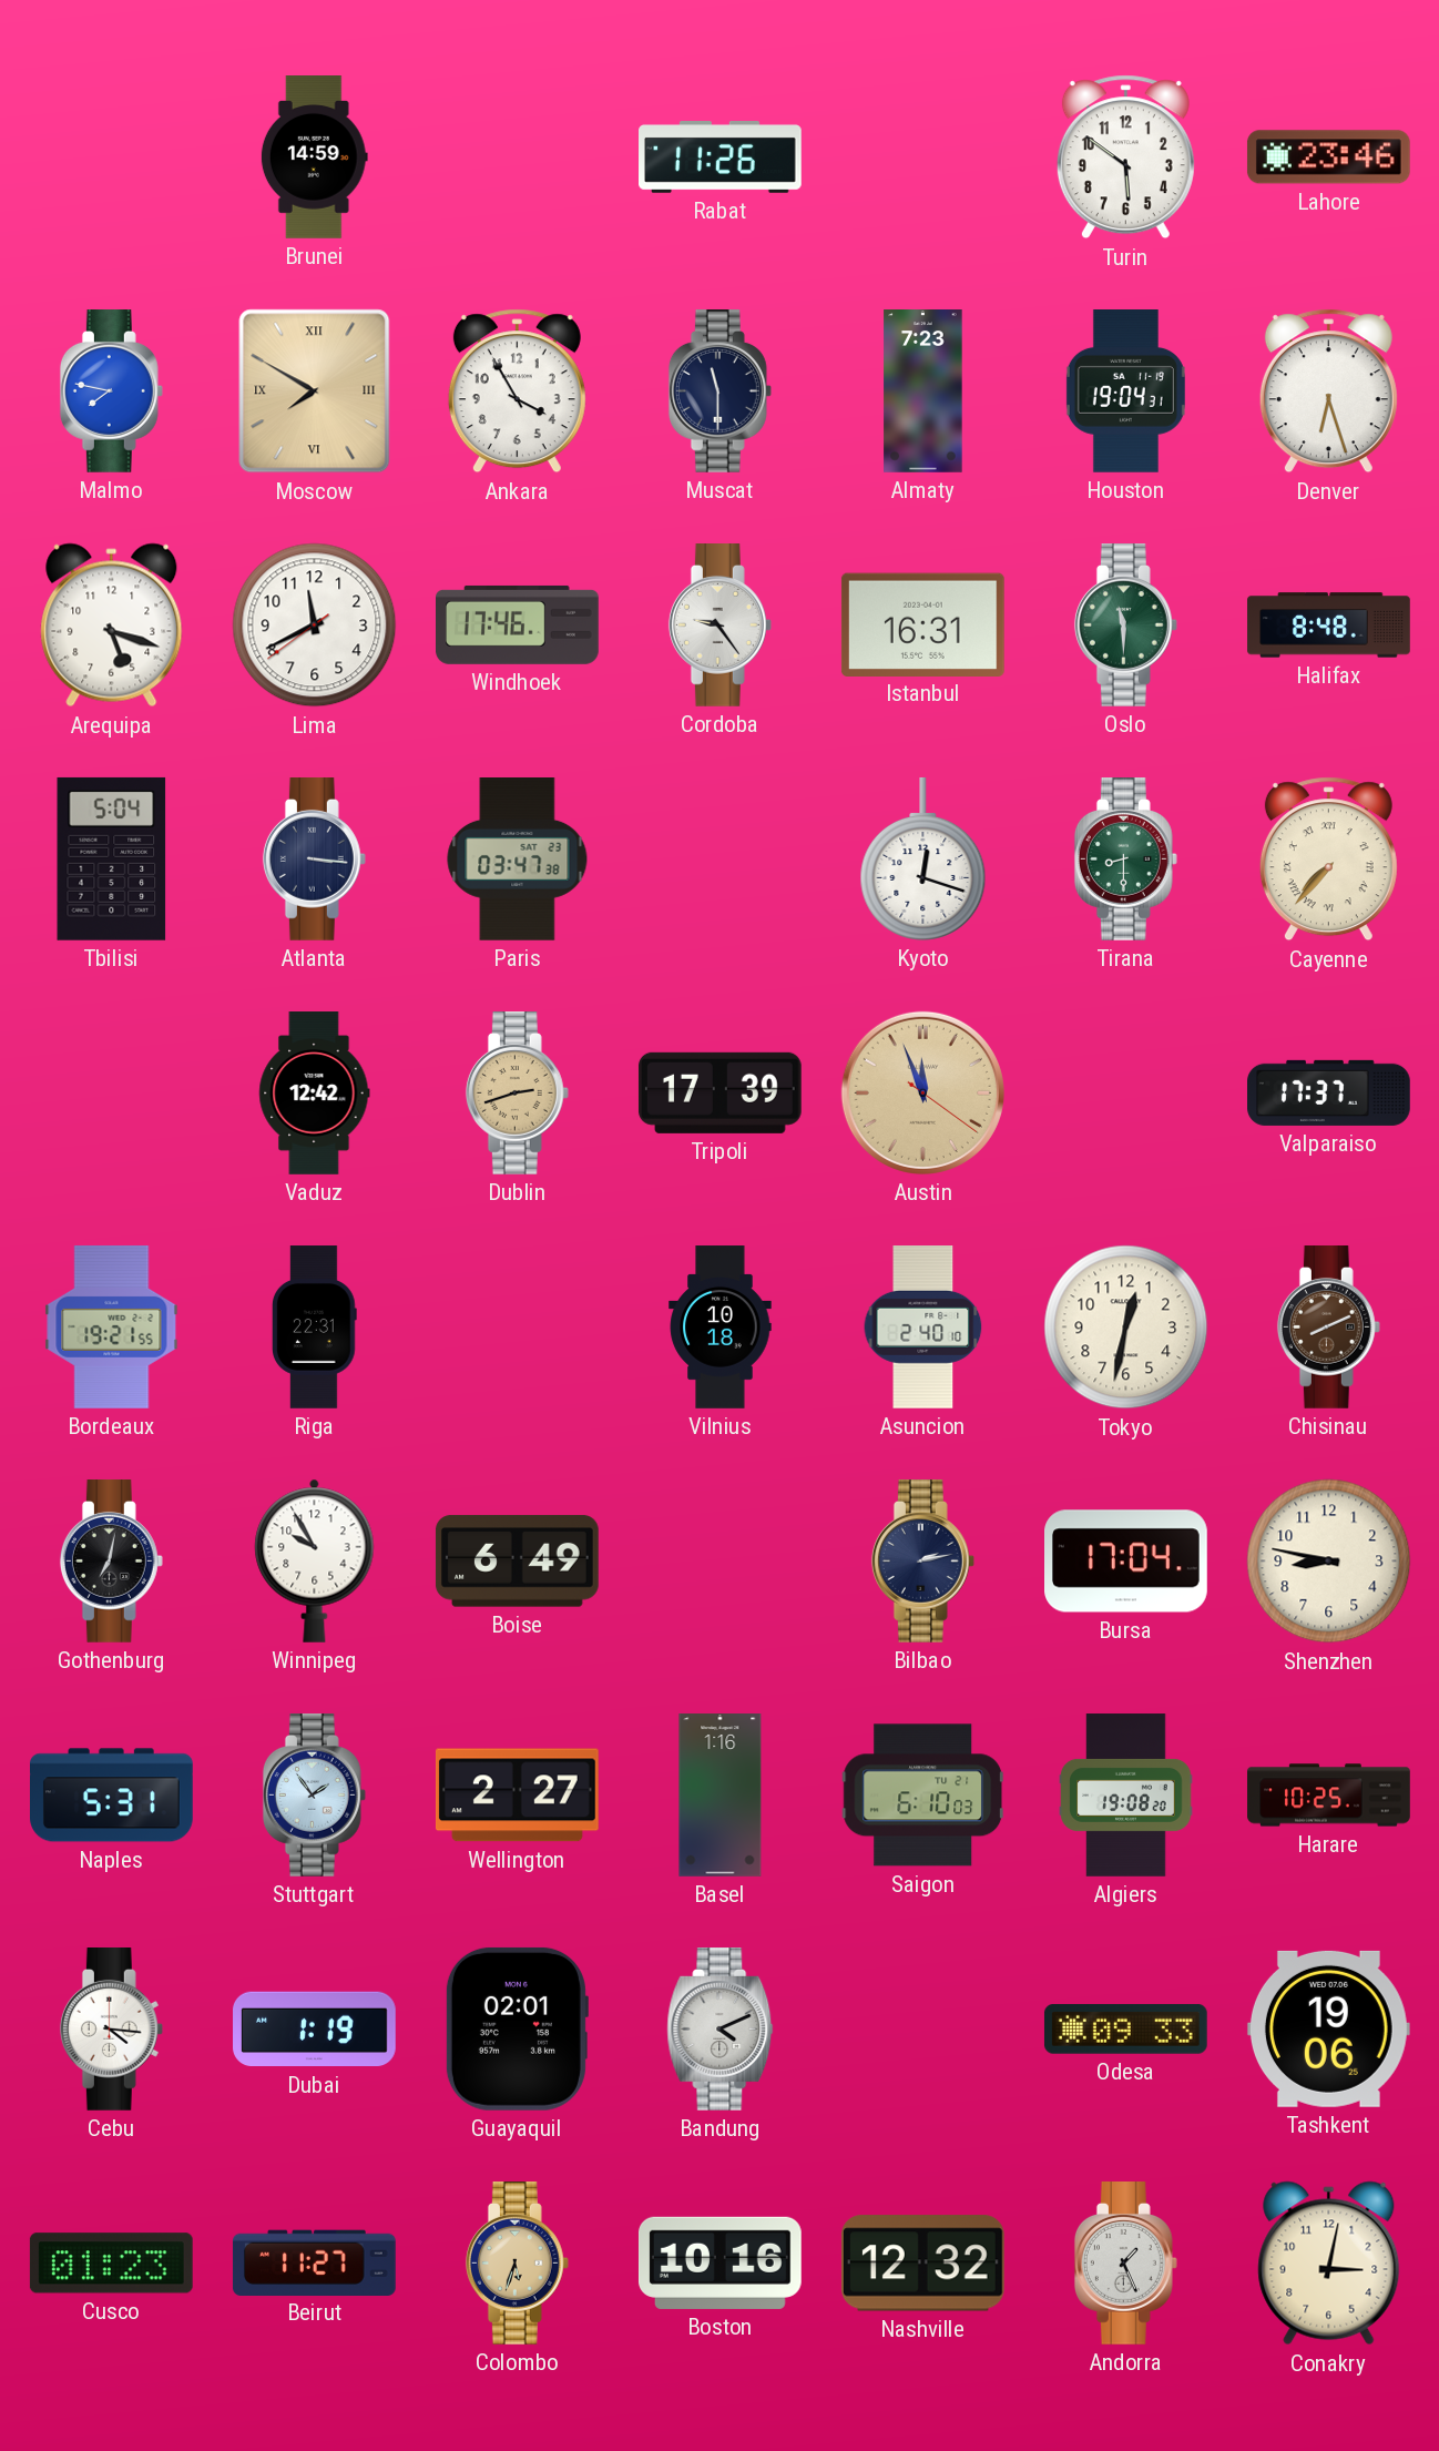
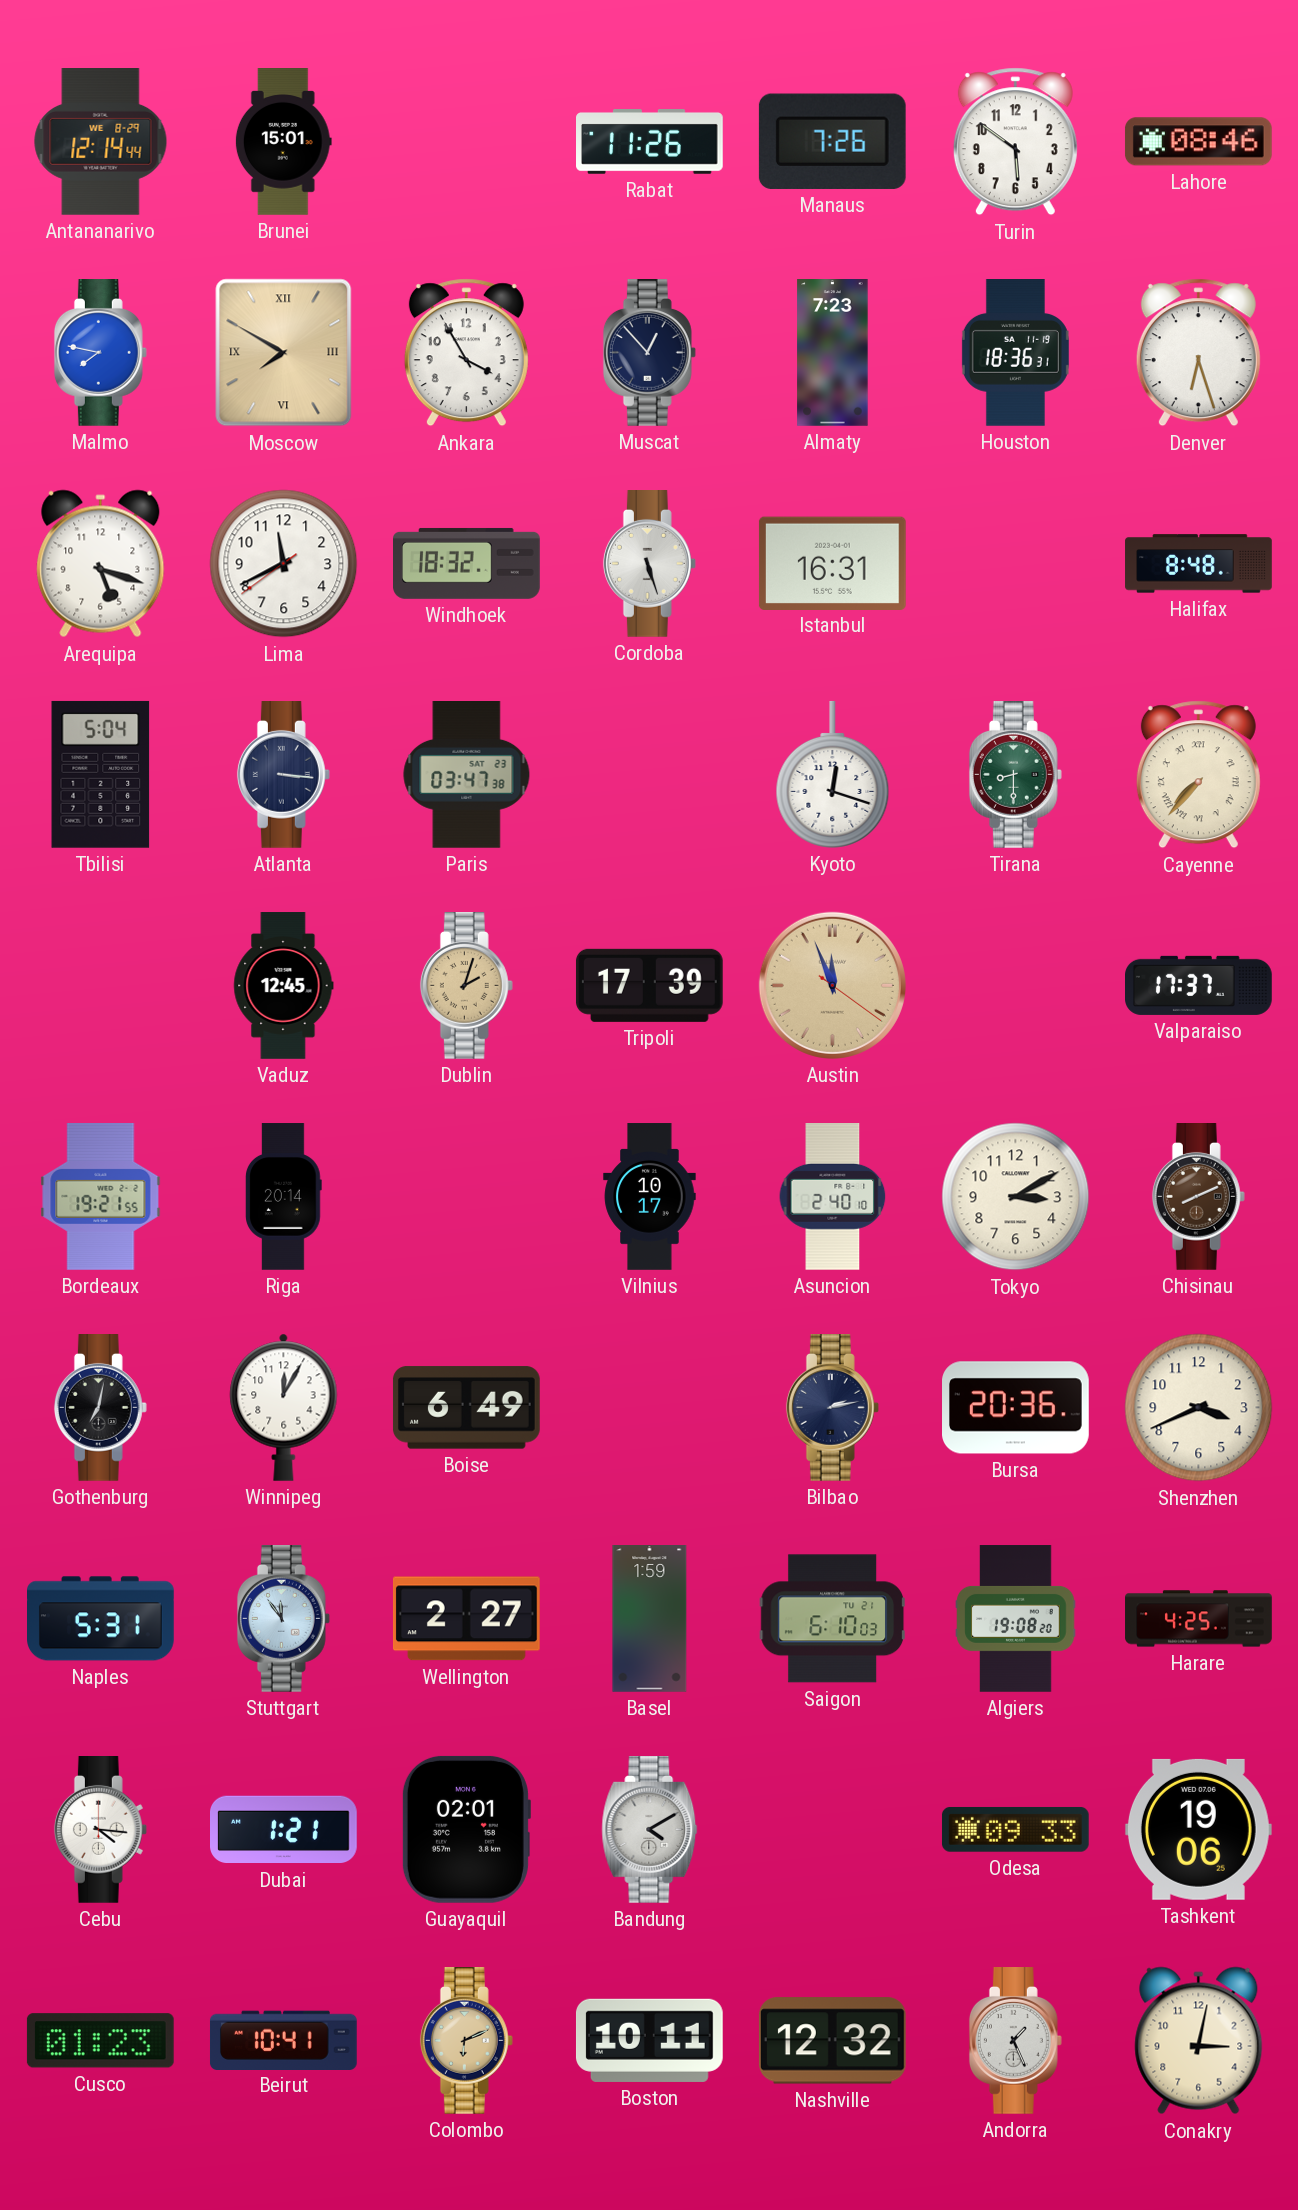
Antananarivo: none -> 12:14
Brunei: 14:59 -> 15:01
Manaus: none -> 7:26
Lahore: 23:46 -> 08:46
Muscat: 11:30 -> 12:53
Houston: 19:04 -> 18:36
Windhoek: 17:46 -> 18:32
Cordoba: 9:24 -> 5:27
Oslo: 11:30 -> none
Vaduz: 12:42 -> 12:45
Dublin: 2:42 -> 2:03
Riga: 22:31 -> 20:14
Vilnius: 10:18 -> 10:17
Tokyo: 12:32 -> 3:10
Winnipeg: 9:55 -> 12:05
Bursa: 17:04 -> 20:36
Shenzhen: 8:47 -> 3:41
Stuttgart: 1:54 -> 11:54
Basel: 1:16 -> 1:59
Harare: 10:25 -> 4:25
Dubai: 1:19 -> 1:21
Bandung: 4:11 -> 4:10
Beirut: 11:27 -> 10:41
Colombo: 5:33 -> 6:11
Boston: 10:16 -> 10:11
